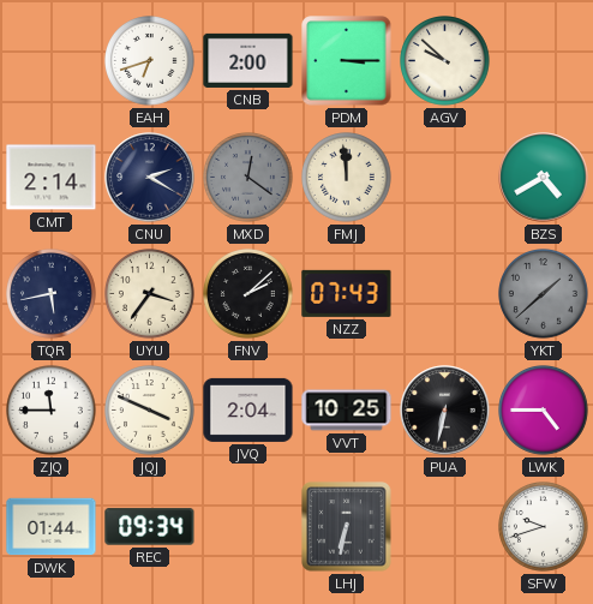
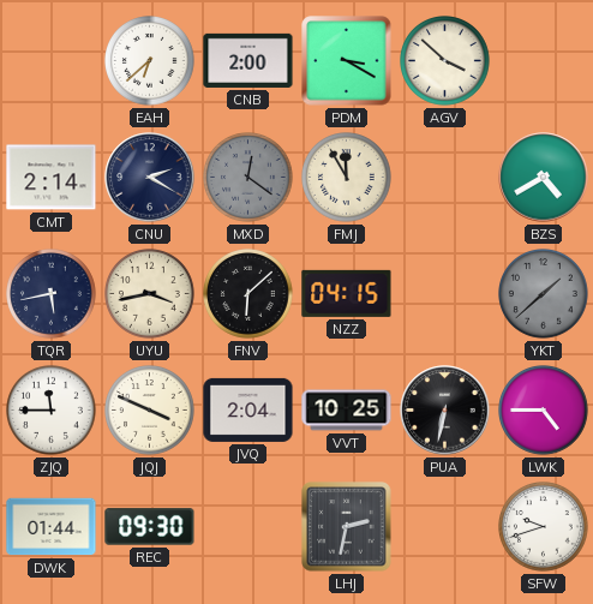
EAH: 6:42 -> 6:38
PDM: 3:15 -> 3:20
AGV: 9:52 -> 3:52
FMJ: 11:59 -> 11:55
UYU: 3:36 -> 3:43
FNV: 2:08 -> 6:08
NZZ: 07:43 -> 04:15
REC: 09:34 -> 09:30
LHJ: 6:32 -> 2:32
